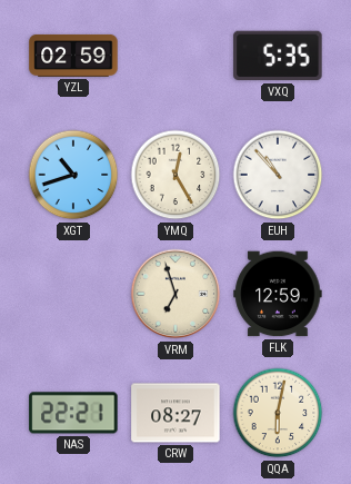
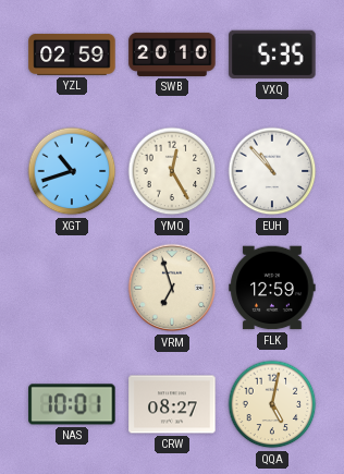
SWB: none -> 20:10
NAS: 22:21 -> 10:01
QQA: 6:02 -> 5:02
